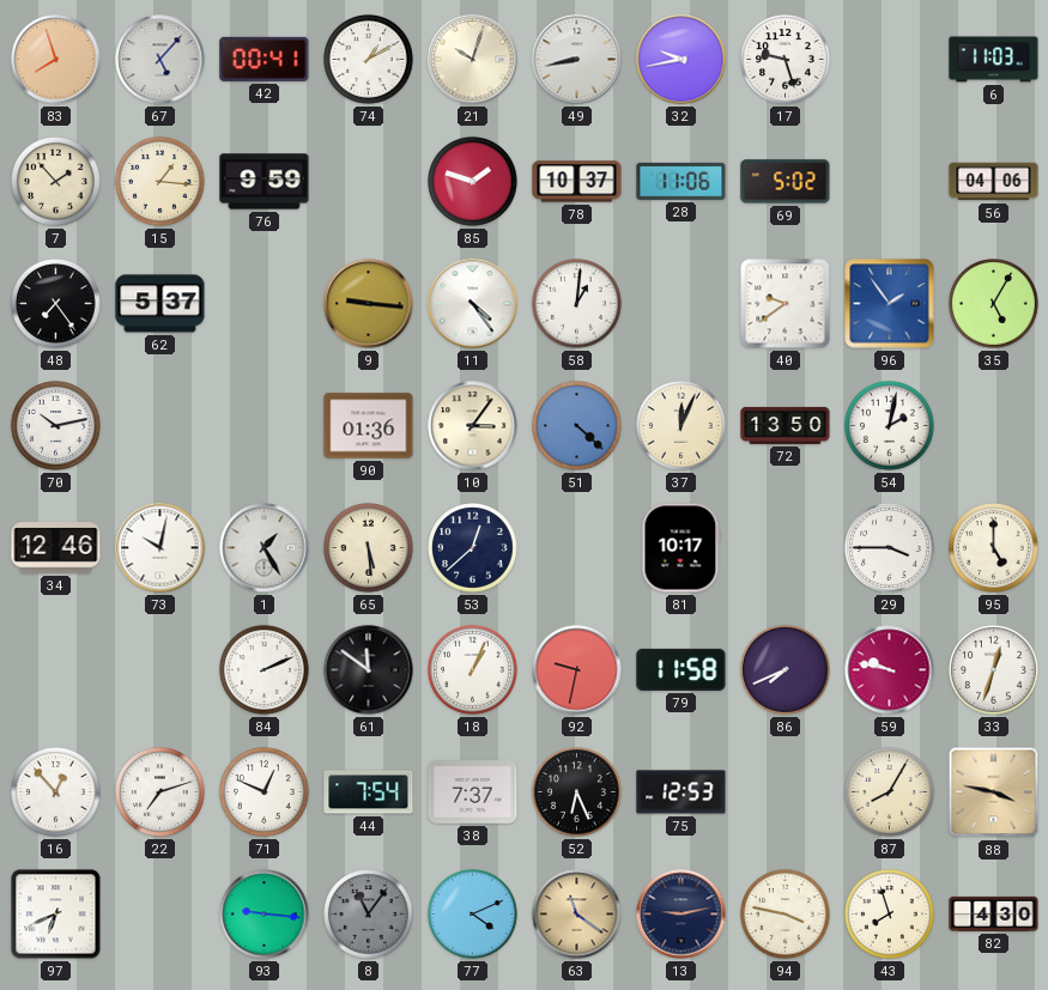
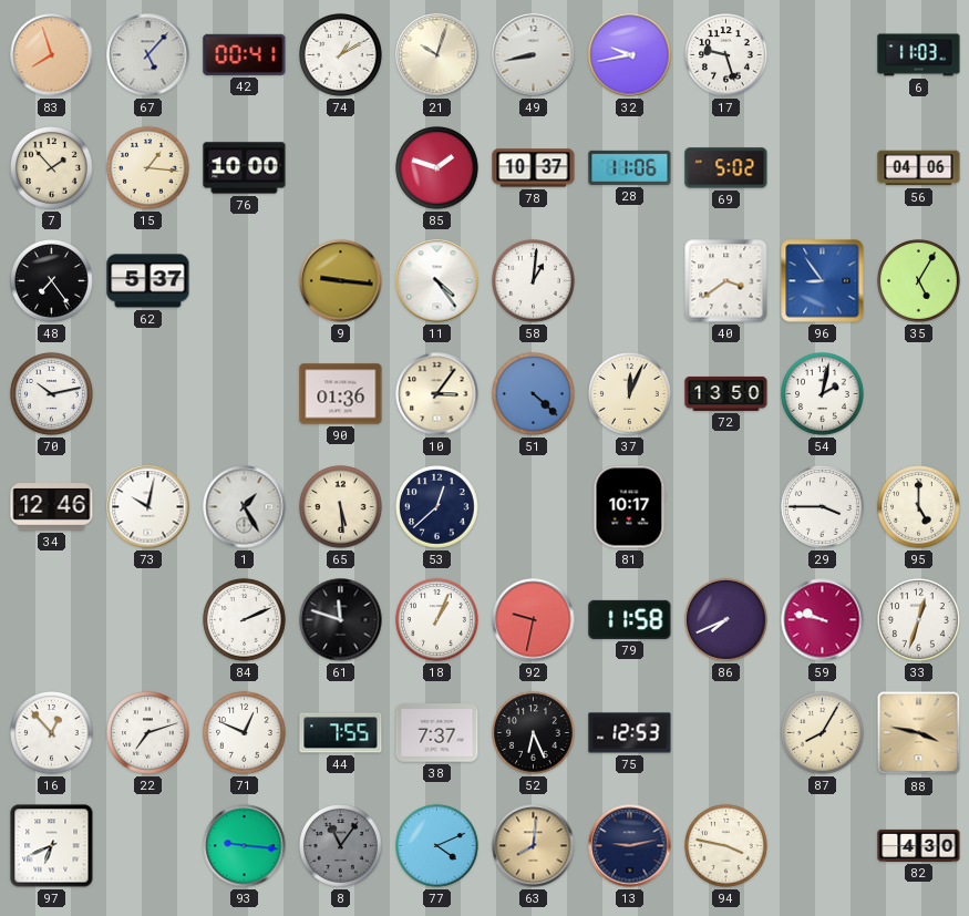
76: 9:59 -> 10:00
40: 9:39 -> 3:39
96: 1:54 -> 8:54
61: 11:51 -> 11:48
44: 7:54 -> 7:55
63: 11:21 -> 8:01
43: 7:57 -> none
